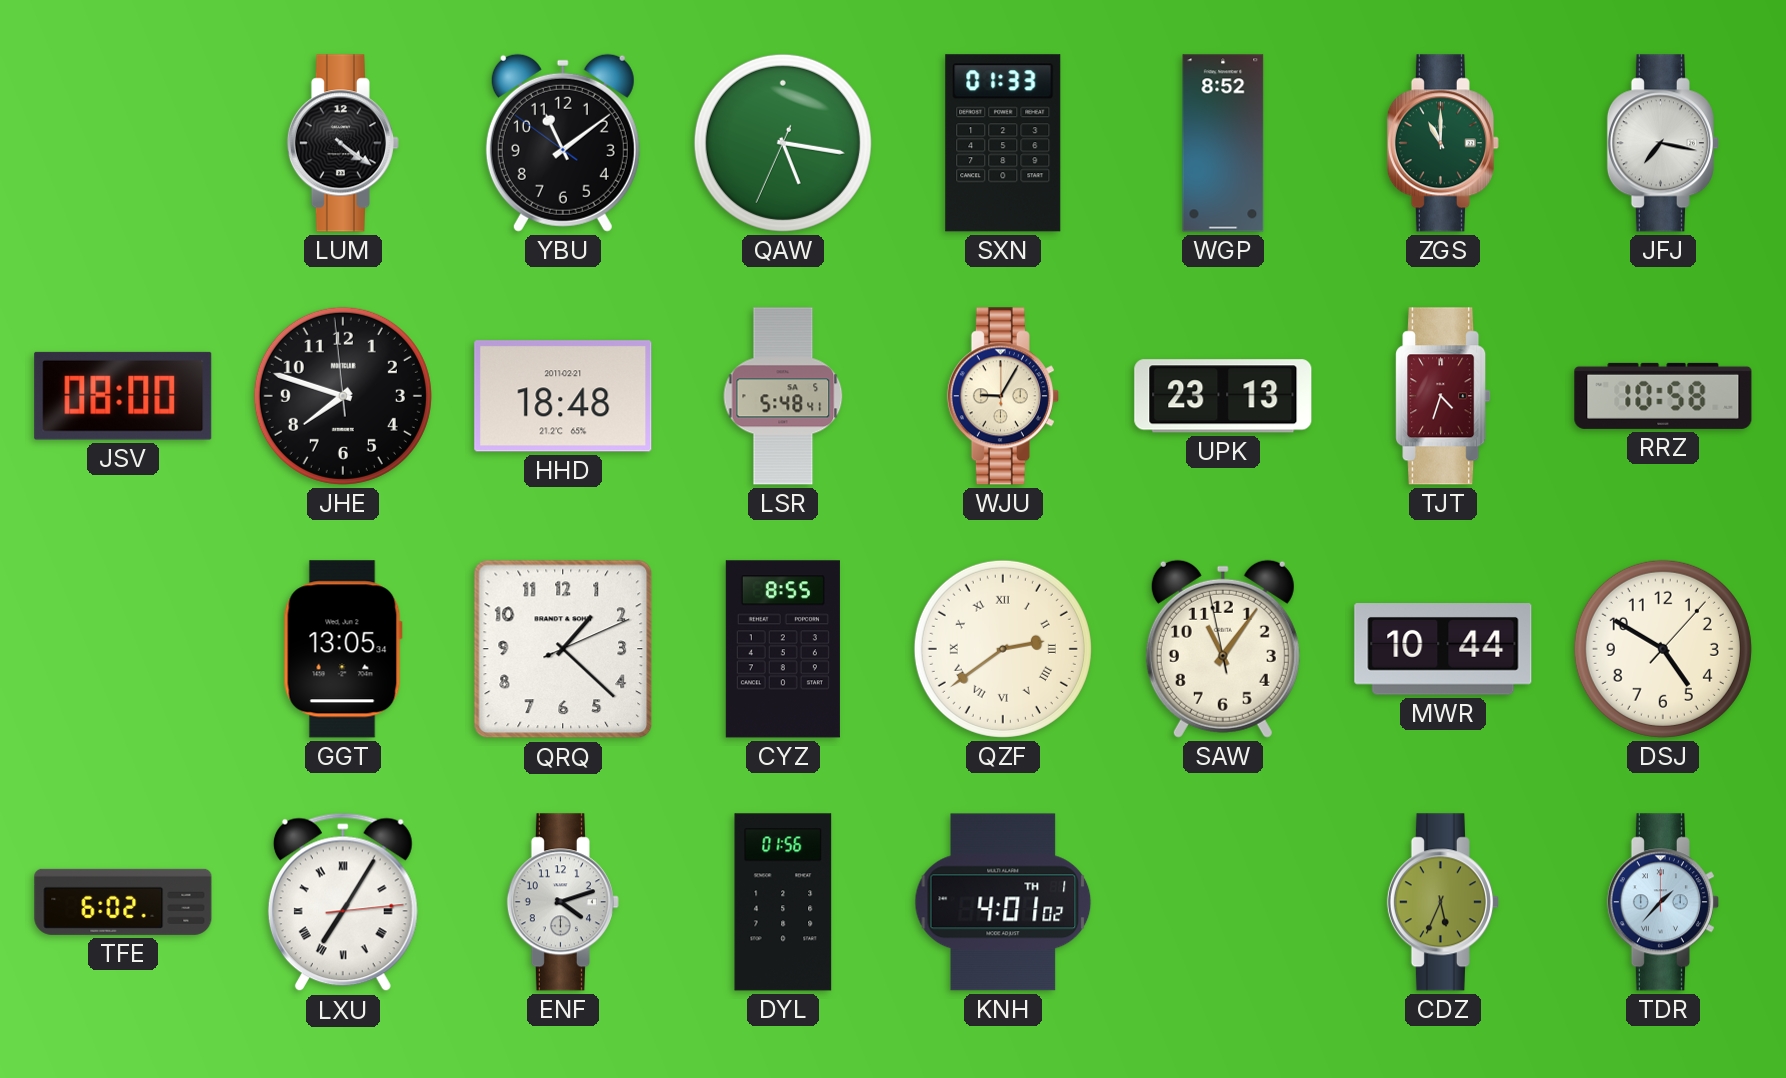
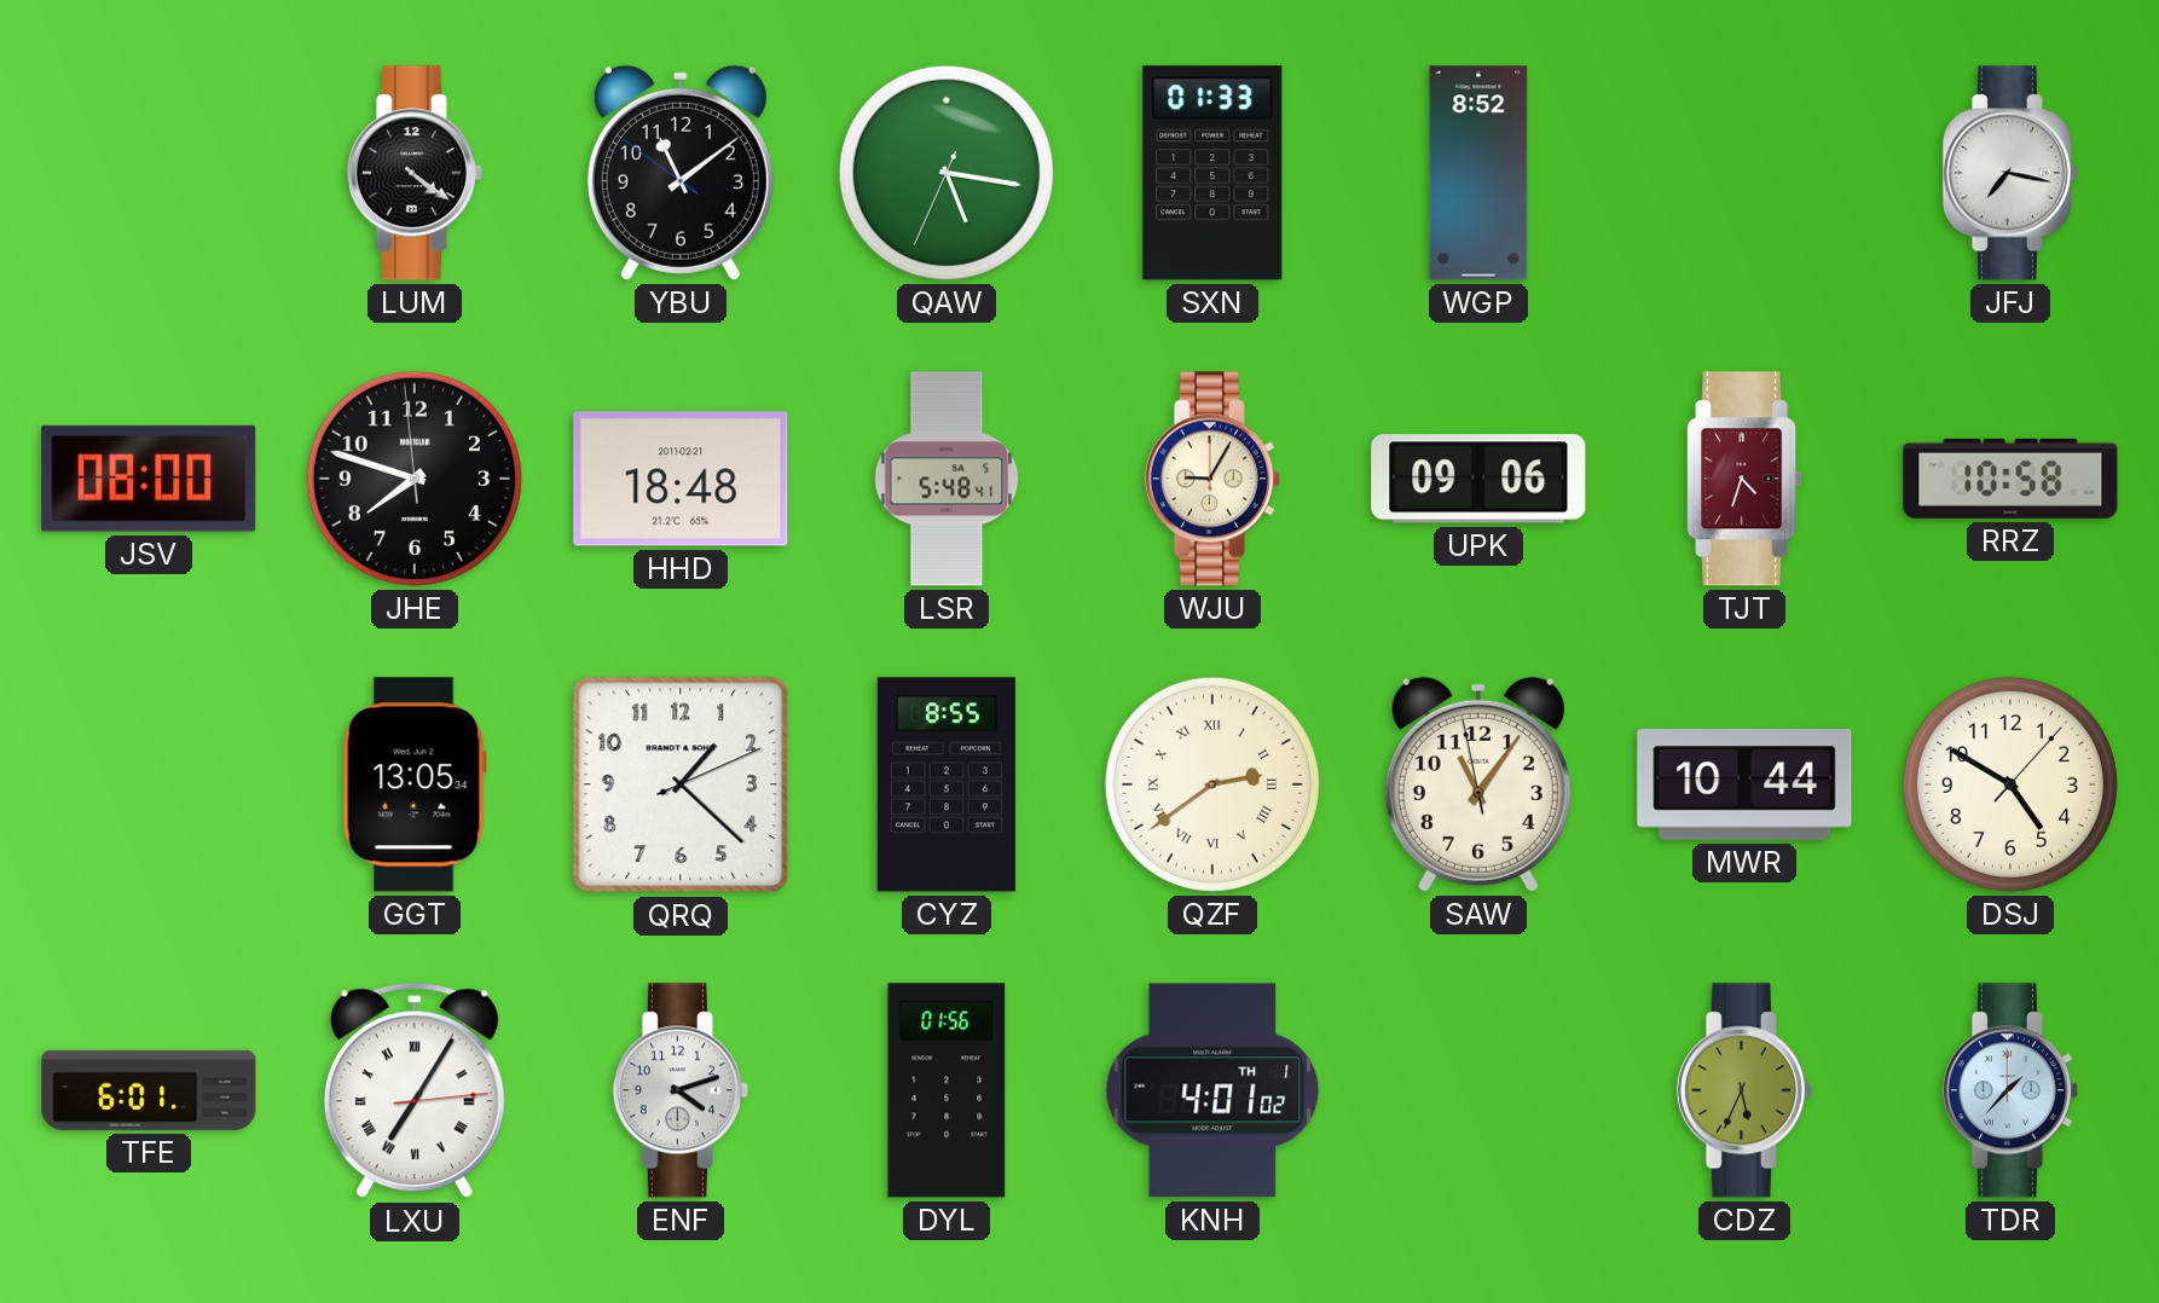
ZGS: 11:00 -> none
UPK: 23:13 -> 09:06
TFE: 6:02 -> 6:01
